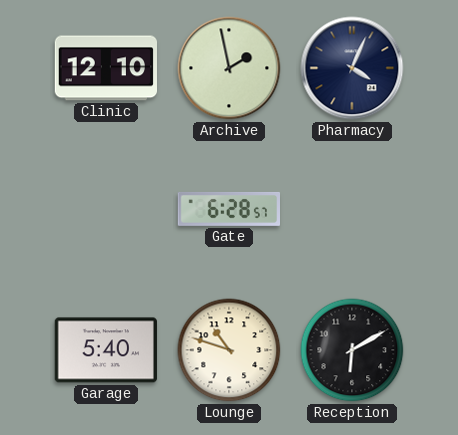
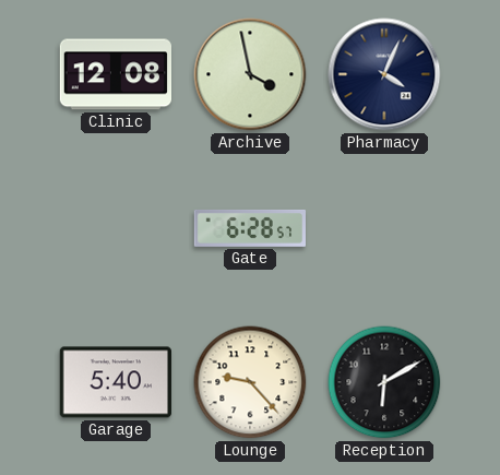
Clinic: 12:10 -> 12:08
Archive: 1:58 -> 3:58
Lounge: 10:48 -> 9:23
